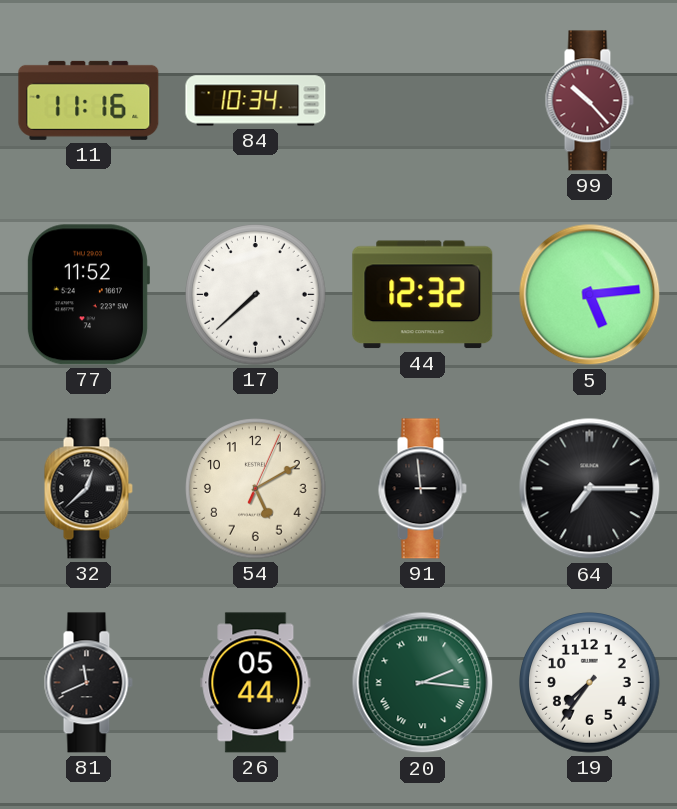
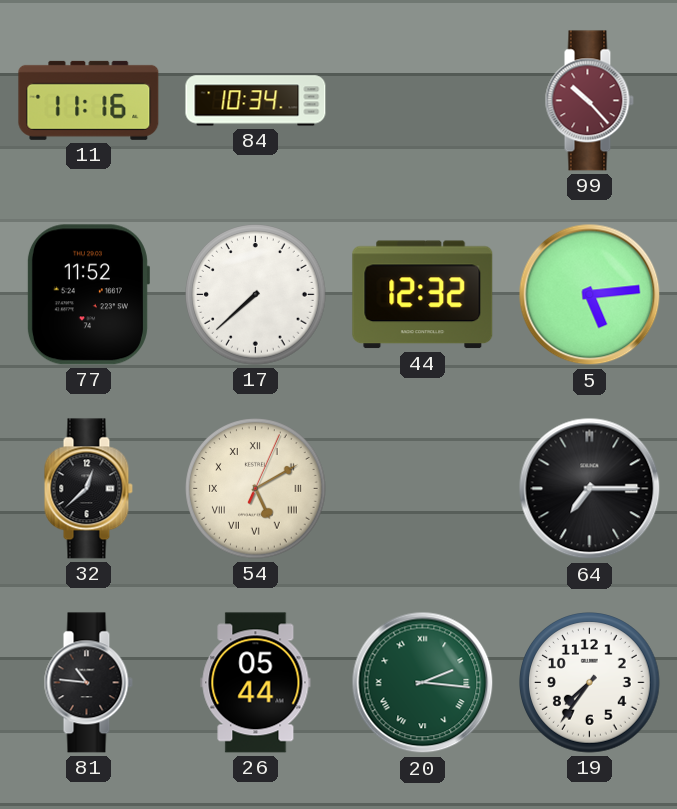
54 numerals: Arabic -> Roman
91: 2:59 -> none
81: 11:41 -> 10:46
